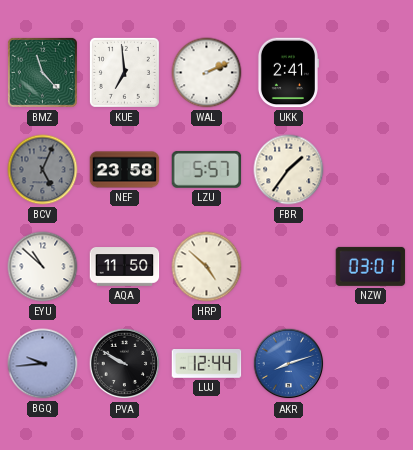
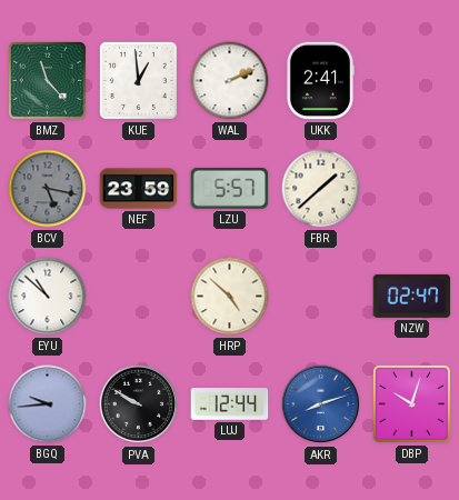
KUE: 6:59 -> 12:59
BCV: 5:04 -> 5:17
NEF: 23:58 -> 23:59
FBR: 1:36 -> 1:38
AQA: 11:50 -> none
NZW: 03:01 -> 02:47
DBP: none -> 10:03
